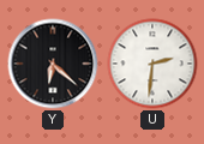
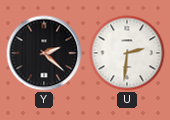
Y: 6:22 -> 2:22
